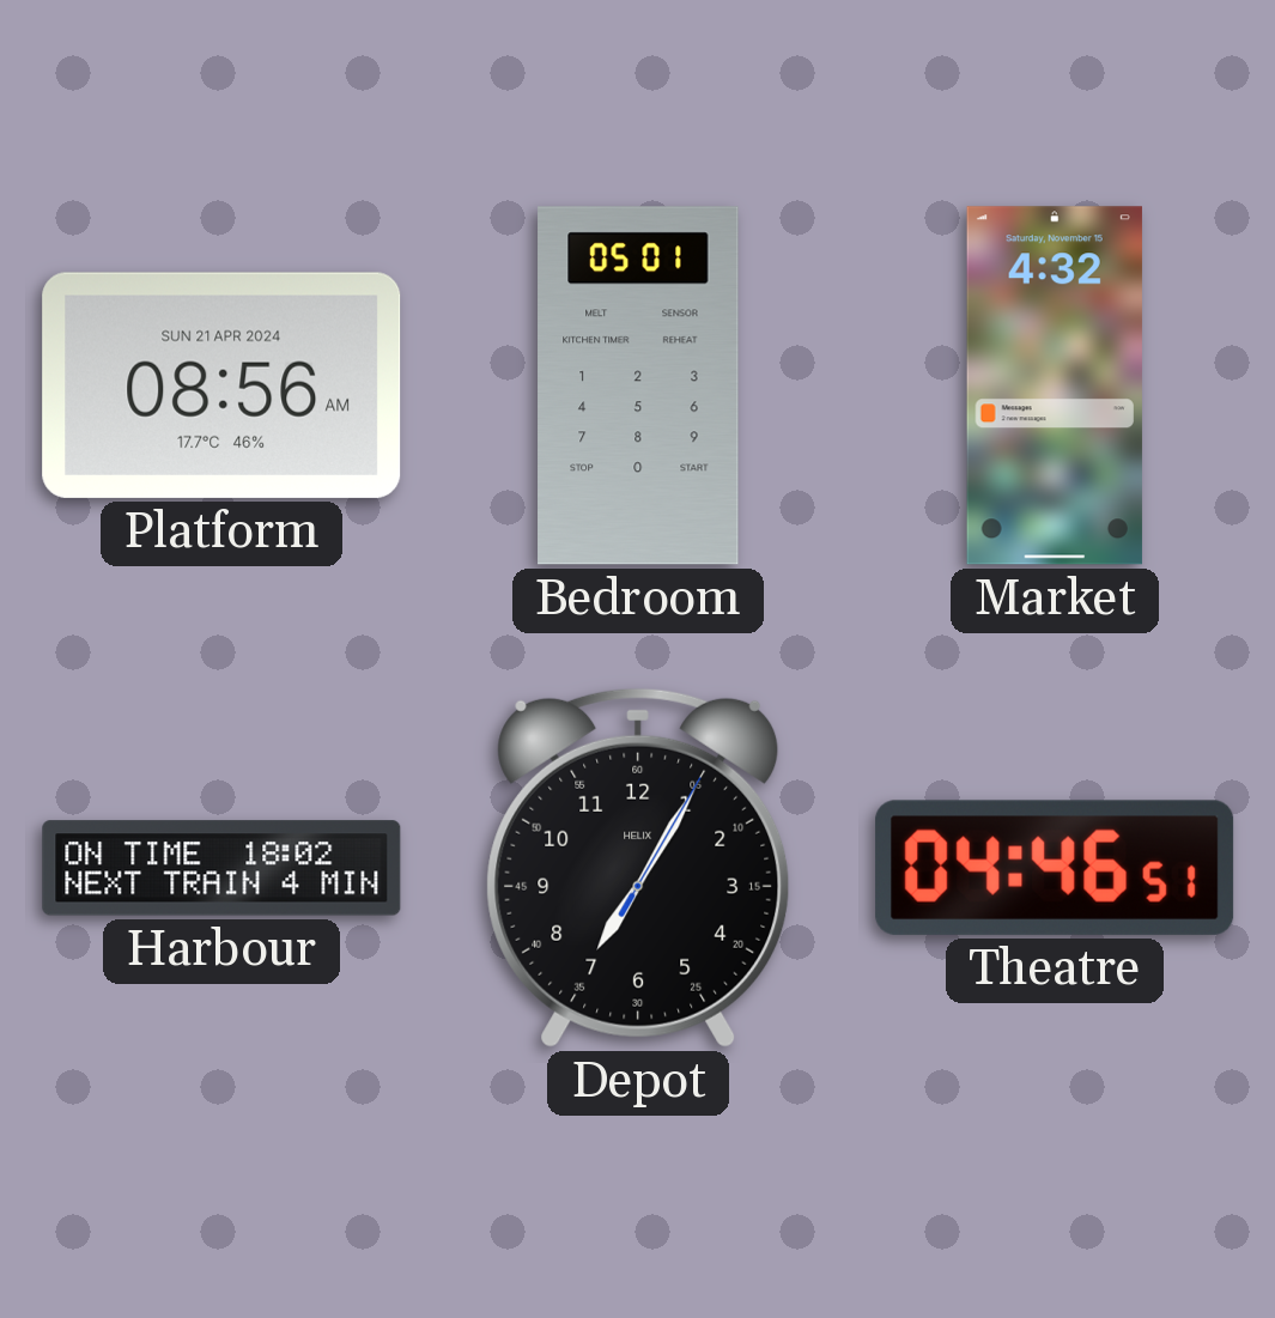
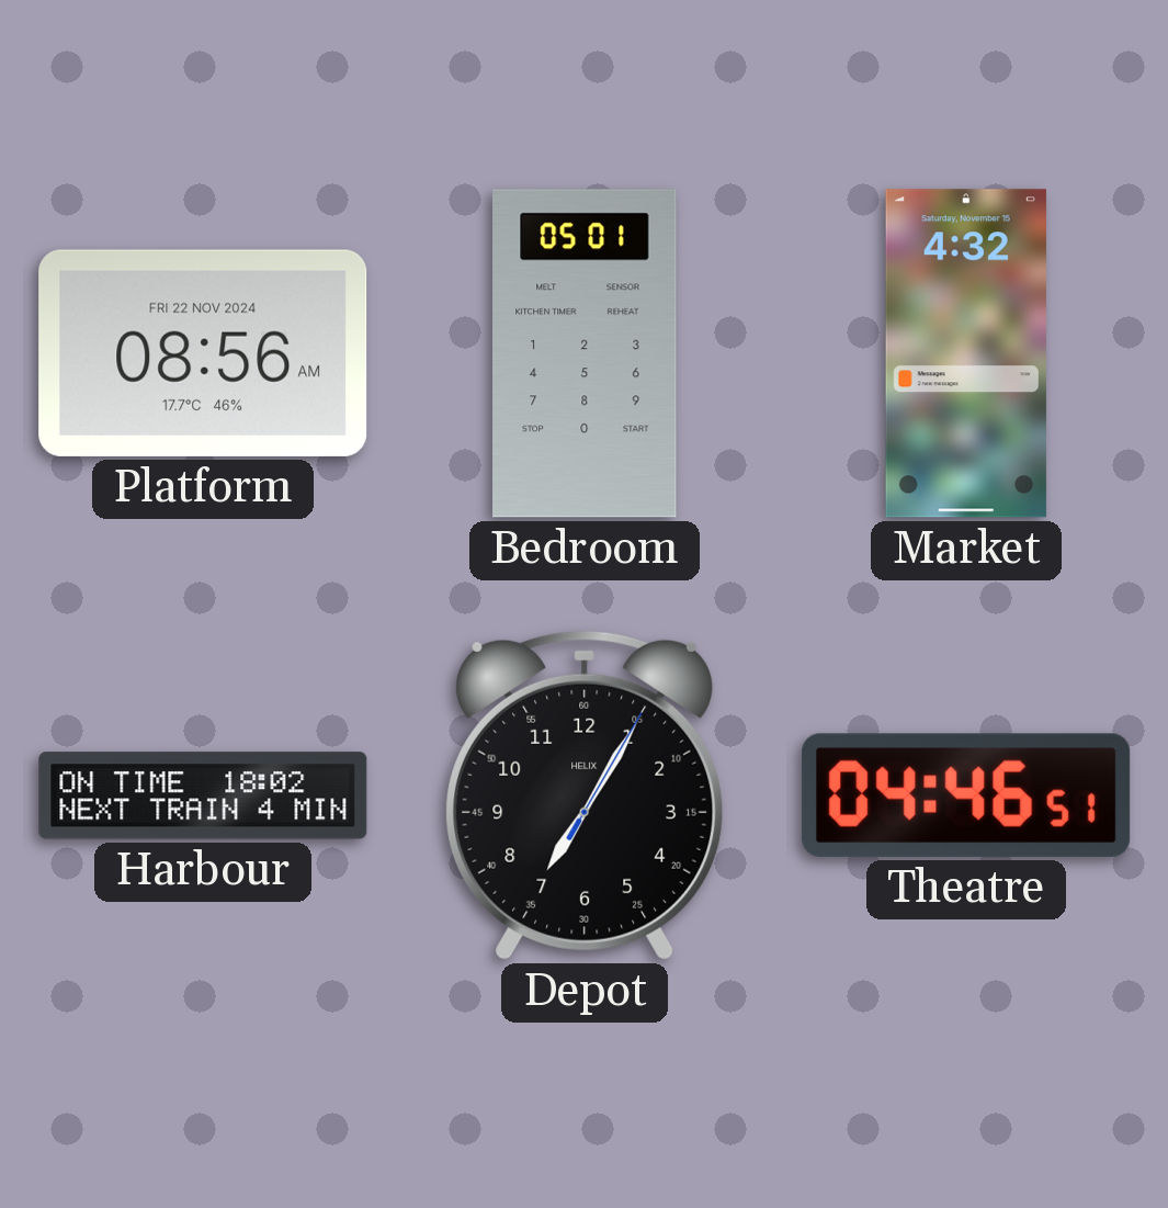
Platform date: SUN 21 APR 2024 -> FRI 22 NOV 2024
